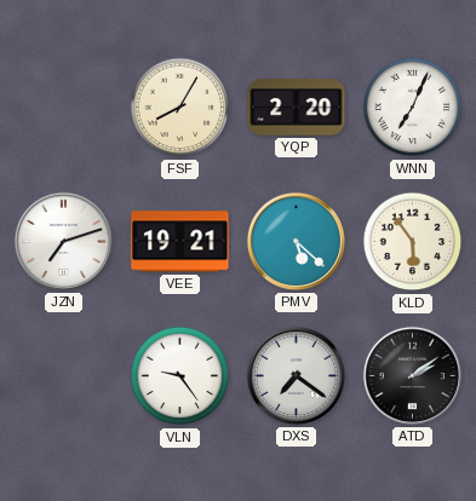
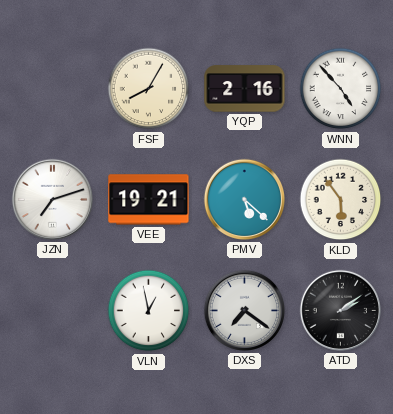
YQP: 2:20 -> 2:16
WNN: 7:04 -> 4:53
VLN: 9:24 -> 12:58
